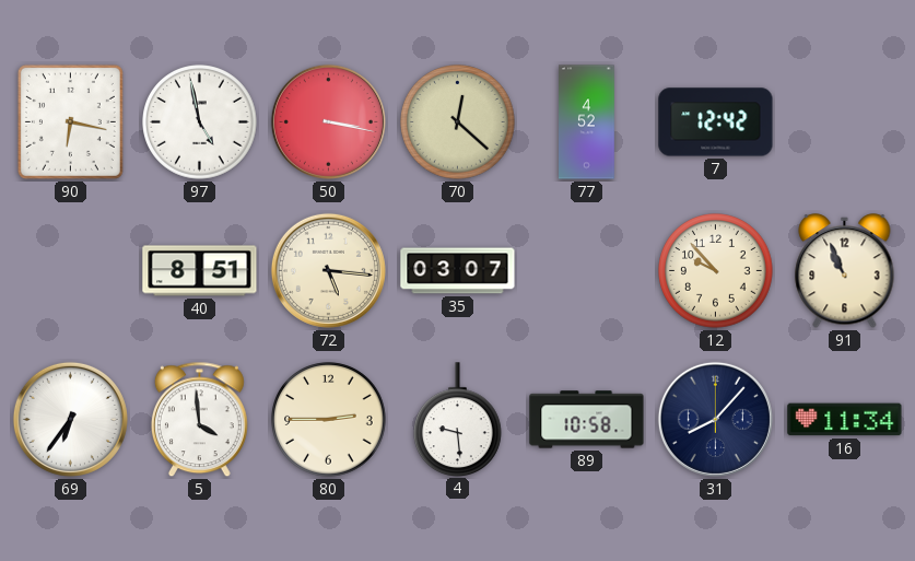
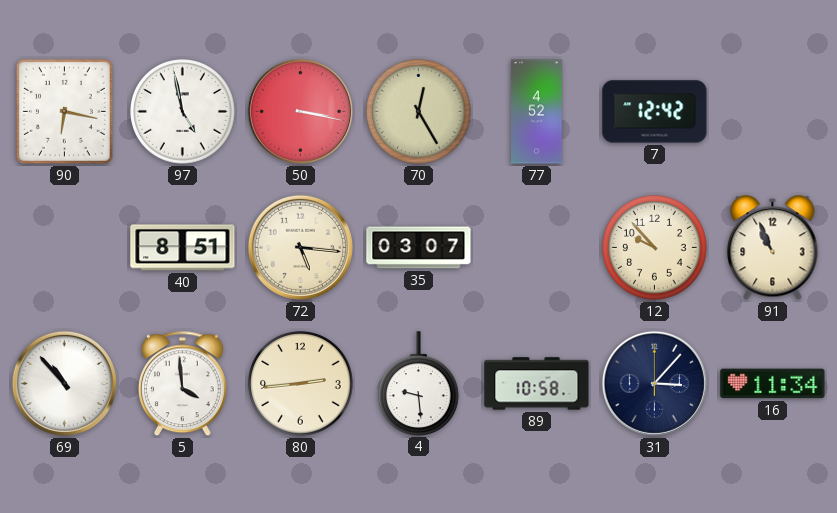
70: 12:22 -> 12:25
69: 6:36 -> 10:53
80: 2:45 -> 2:44
31: 8:07 -> 3:07
